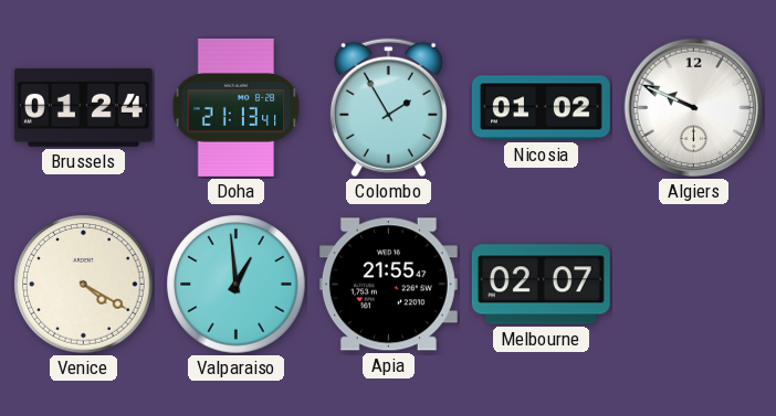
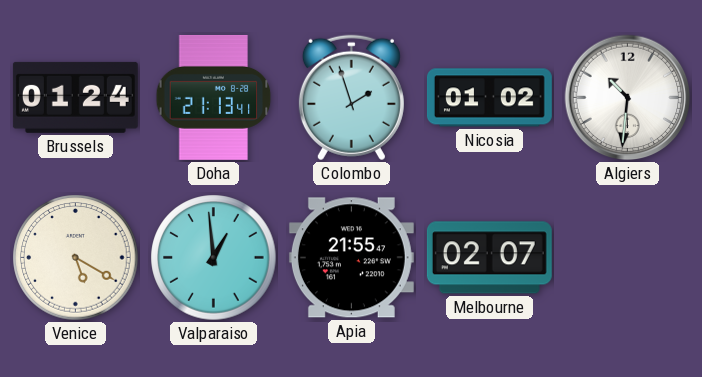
Colombo: 1:55 -> 1:57
Algiers: 9:49 -> 10:31
Venice: 4:20 -> 5:20
